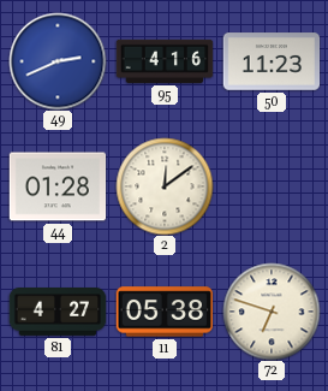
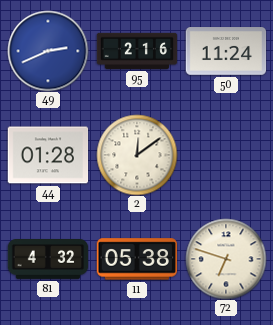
95: 4:16 -> 2:16
50: 11:23 -> 11:24
81: 4:27 -> 4:32
